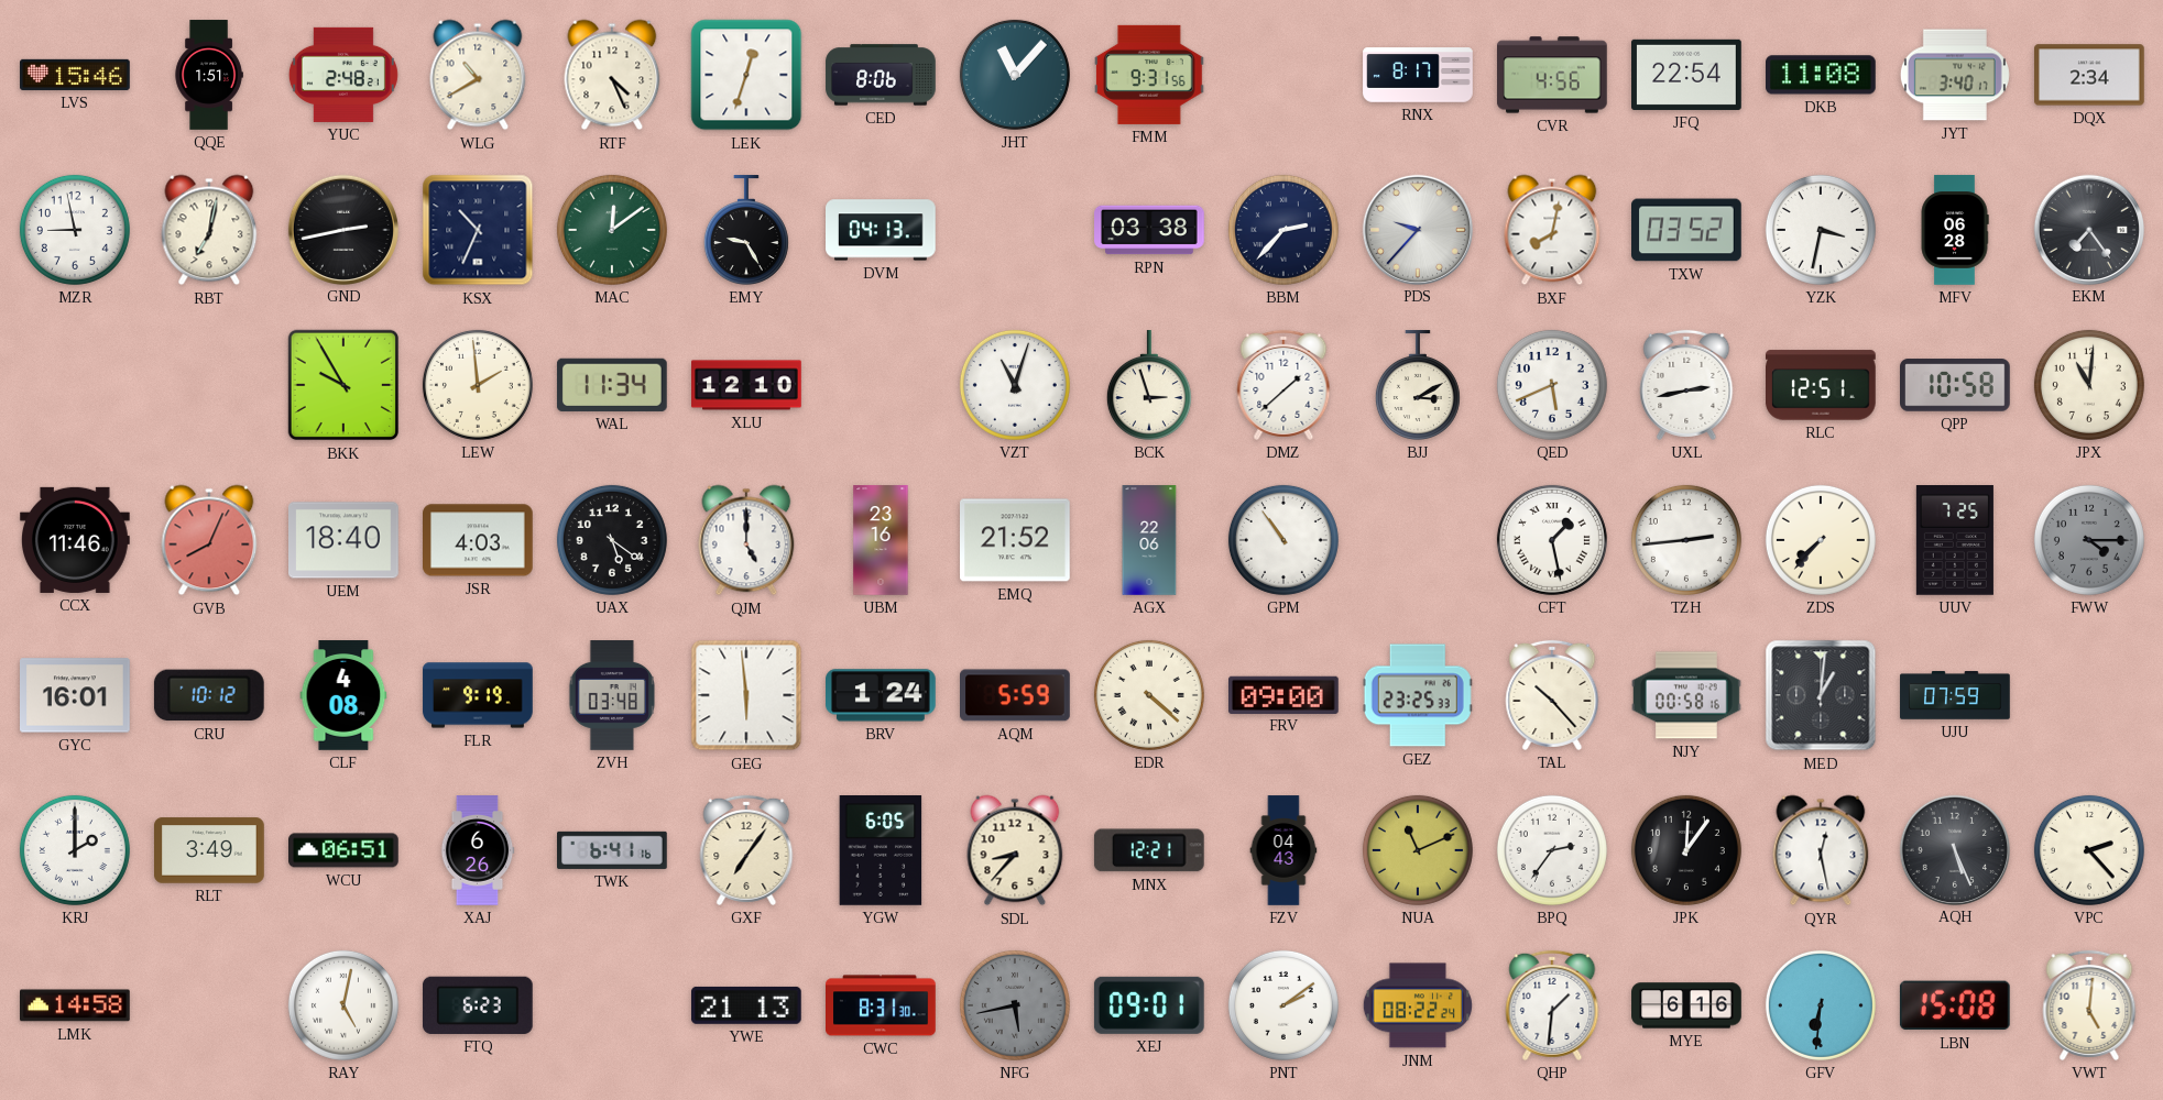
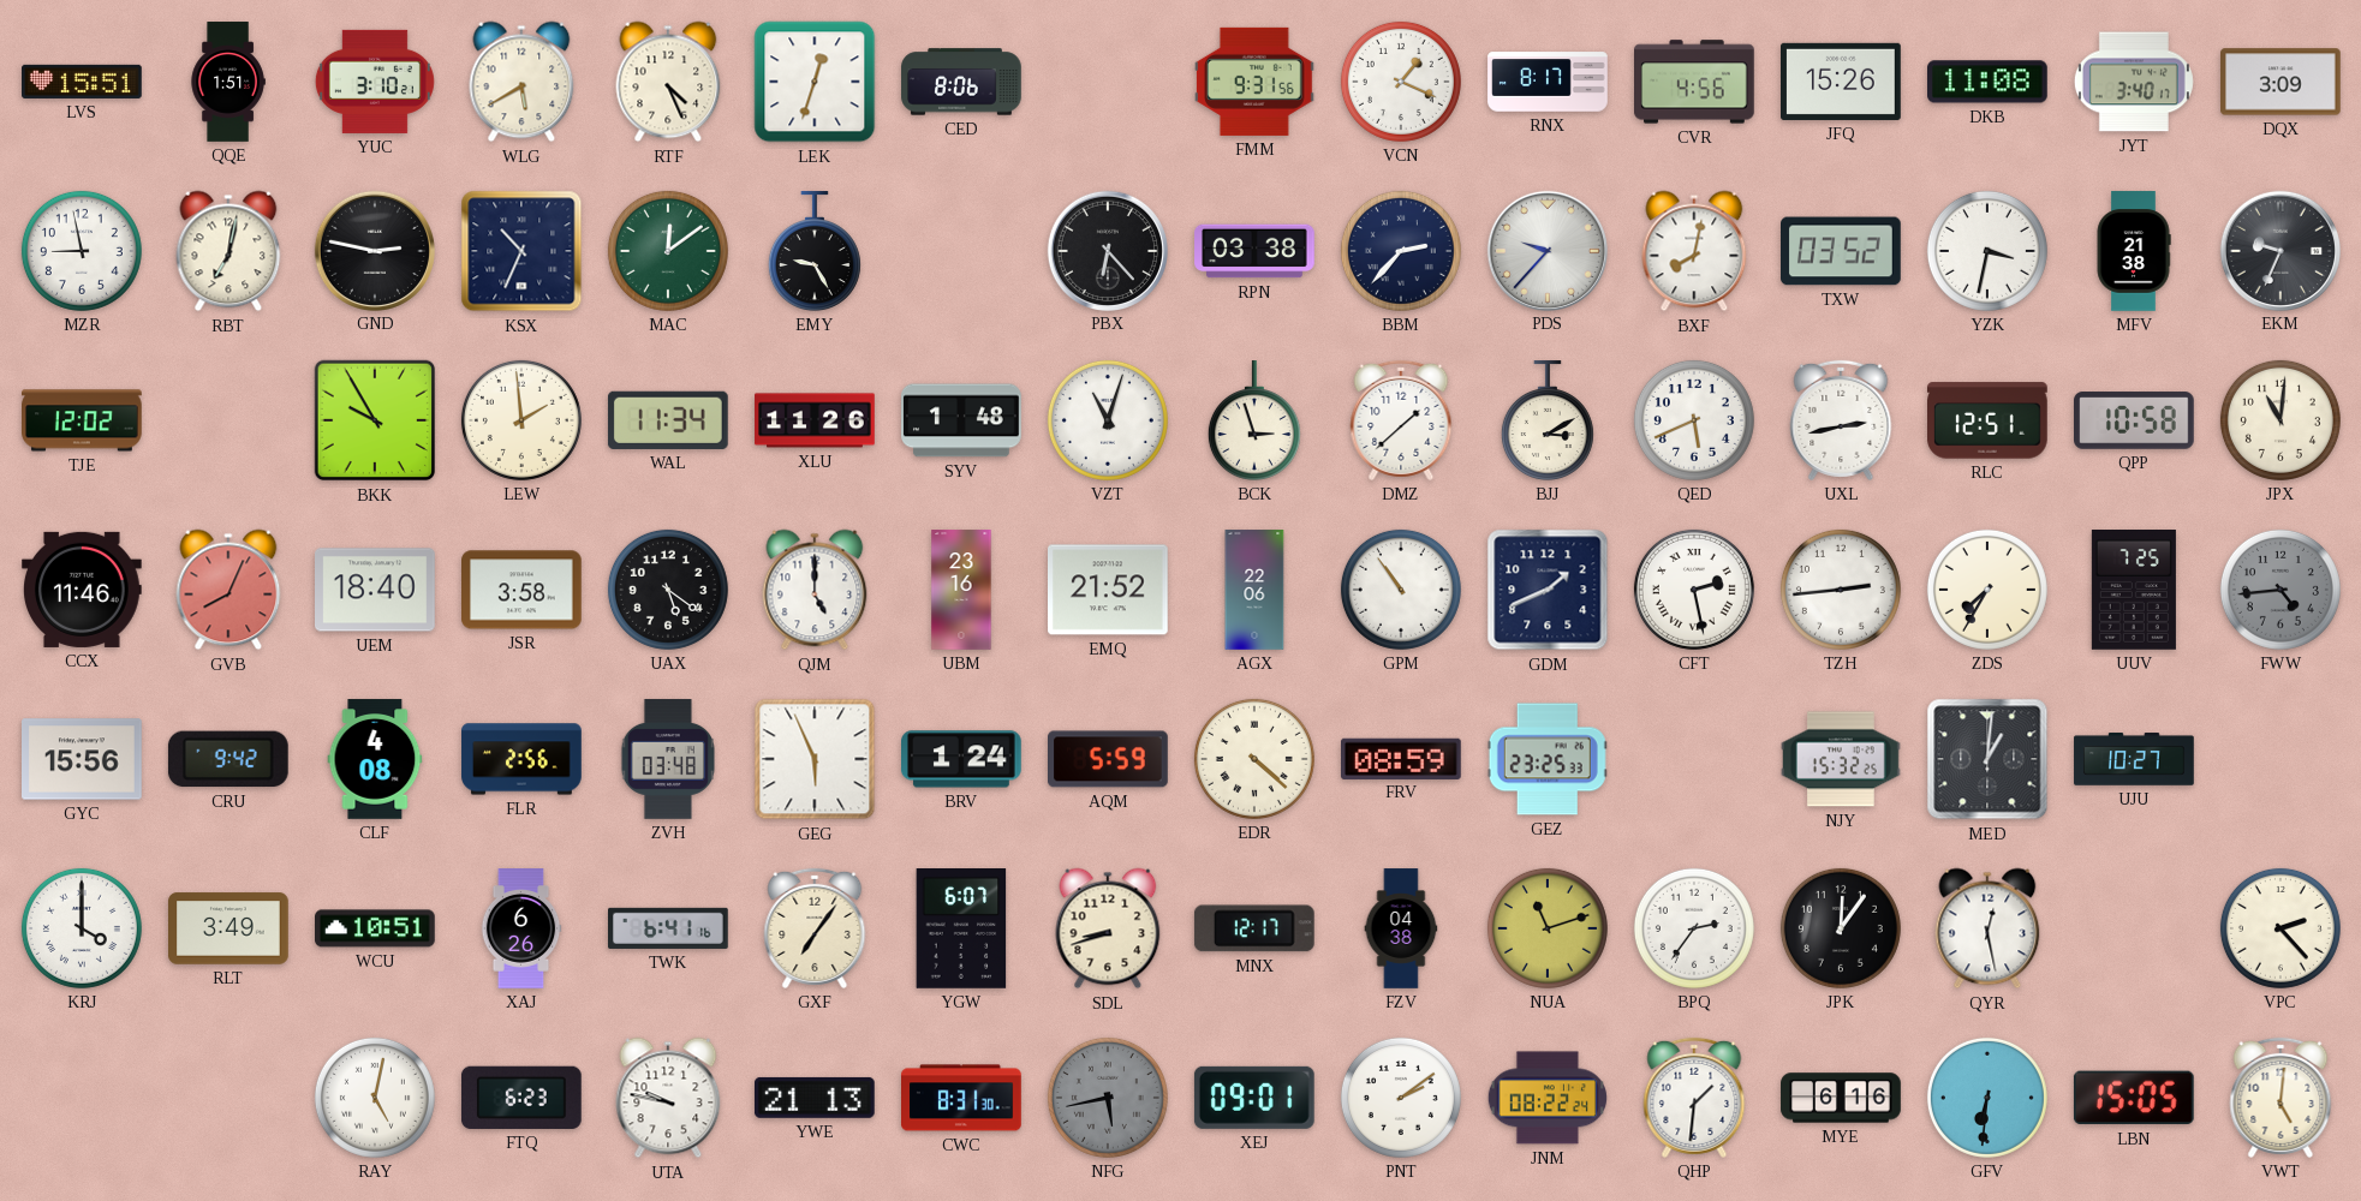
LVS: 15:46 -> 15:51
YUC: 2:48 -> 3:10
WLG: 10:40 -> 5:40
JHT: 11:07 -> none
VCN: none -> 1:19
JFQ: 22:54 -> 15:26
DQX: 2:34 -> 3:09
GND: 2:43 -> 2:47
DVM: 04:13 -> none
PBX: none -> 6:23
MFV: 06:28 -> 21:38
EKM: 7:24 -> 9:34
TJE: none -> 12:02
XLU: 12:10 -> 11:26
SYV: none -> 1:48
JSR: 4:03 -> 3:58
GDM: none -> 1:41
CFT: 1:28 -> 2:28
ZDS: 7:37 -> 7:35
FWW: 4:15 -> 4:44
GYC: 16:01 -> 15:56
CRU: 10:12 -> 9:42
FLR: 9:19 -> 2:56
GEG: 5:59 -> 5:56
FRV: 09:00 -> 08:59
TAL: 10:23 -> none
NJY: 00:58 -> 15:32
UJU: 07:59 -> 10:27
KRJ: 2:00 -> 4:00
WCU: 06:51 -> 10:51
YGW: 6:05 -> 6:07
SDL: 8:37 -> 8:42
MNX: 12:21 -> 12:17
FZV: 04:43 -> 04:38
NUA: 11:11 -> 11:12
AQH: 5:26 -> none
LMK: 14:58 -> none
UTA: none -> 9:47
LBN: 15:08 -> 15:05
